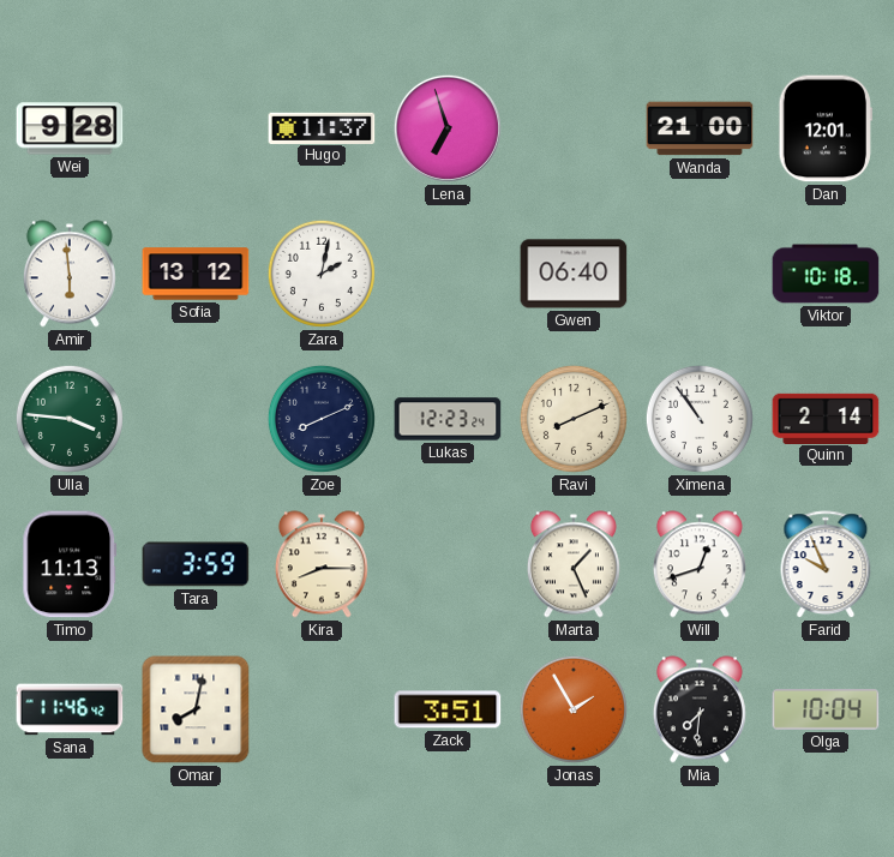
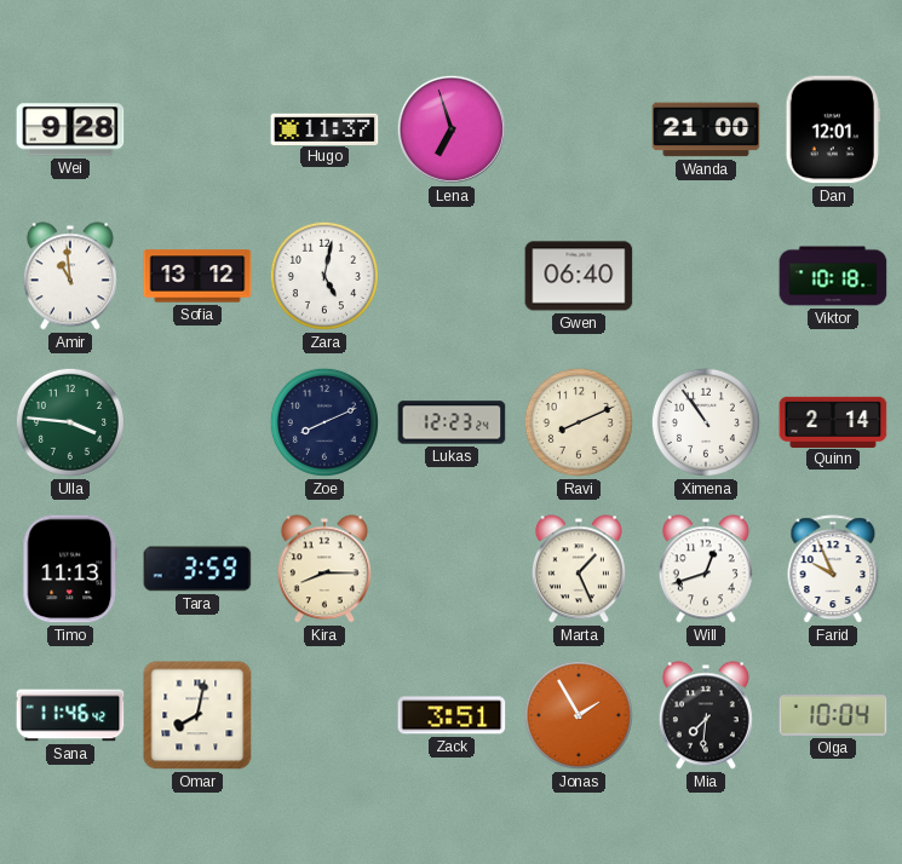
Amir: 5:59 -> 10:59
Zara: 2:02 -> 5:02
